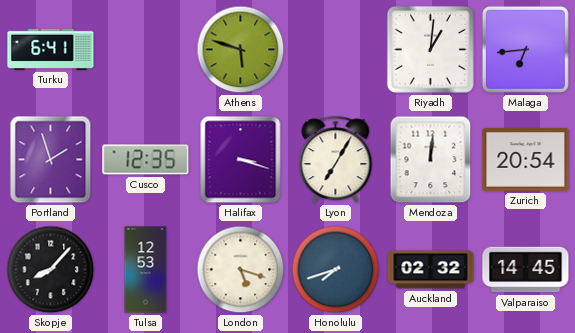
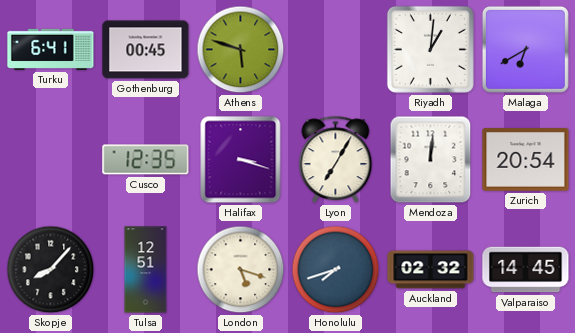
Gothenburg: none -> 00:45
Malaga: 6:44 -> 6:40
Portland: 1:57 -> none
Tulsa: 12:53 -> 12:51
